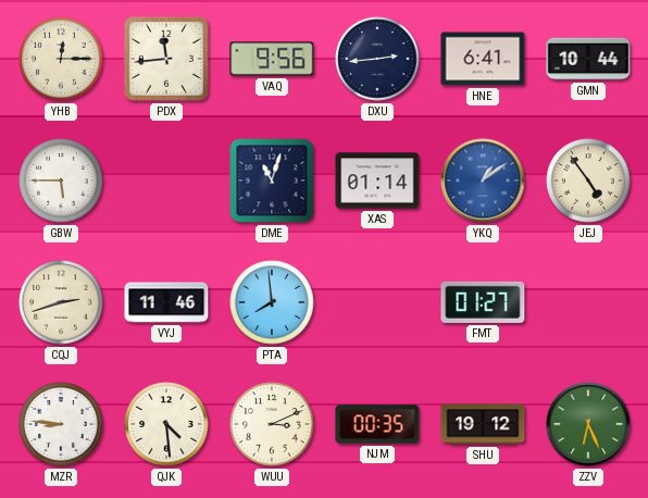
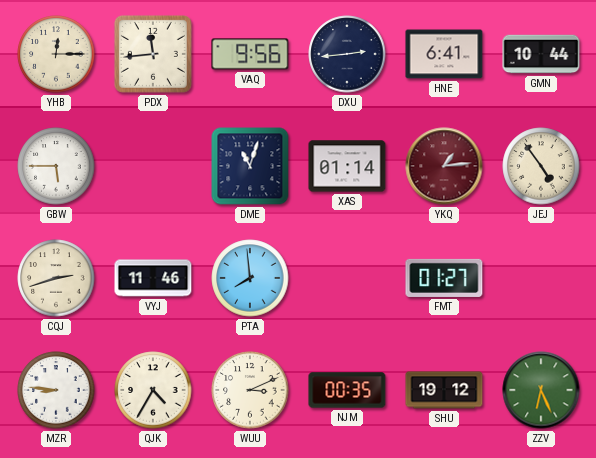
YKQ: 1:09 -> 1:14
YKQ dial: blue -> burgundy
QJK: 4:29 -> 4:35
